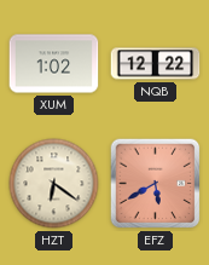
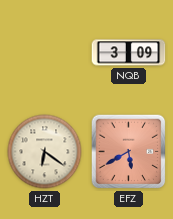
XUM: 1:02 -> none
NQB: 12:22 -> 3:09
